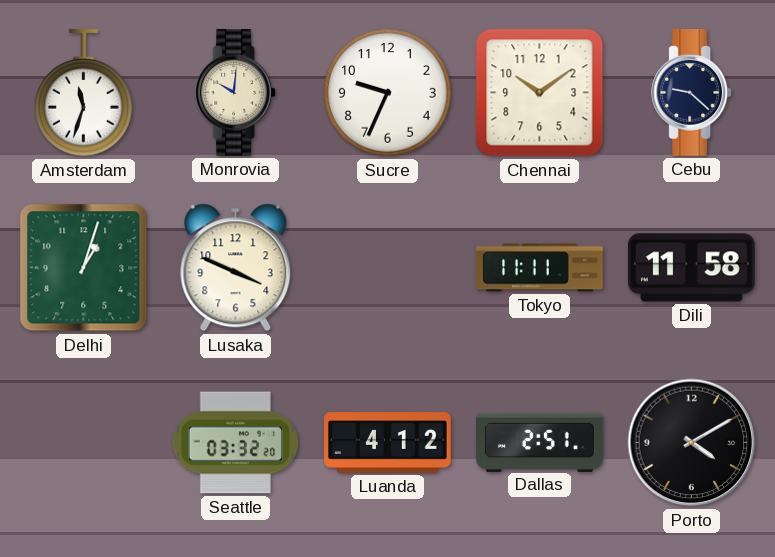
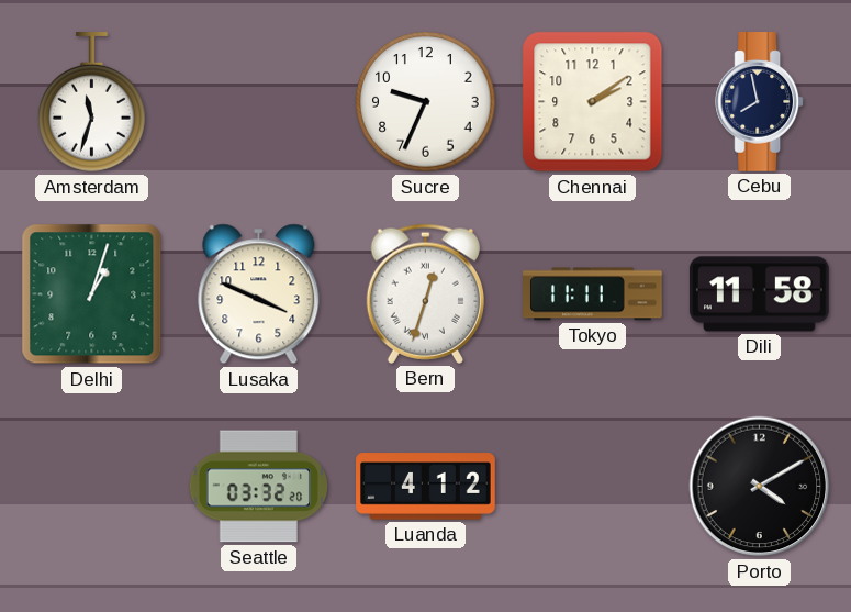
Monrovia: 10:01 -> none
Chennai: 10:09 -> 2:09
Cebu: 9:22 -> 7:58
Bern: none -> 12:33
Dallas: 2:51 -> none
